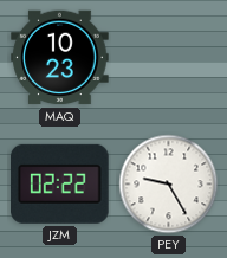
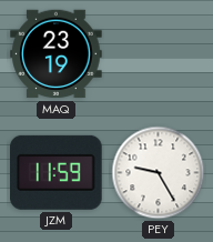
MAQ: 10:23 -> 23:19
JZM: 02:22 -> 11:59
